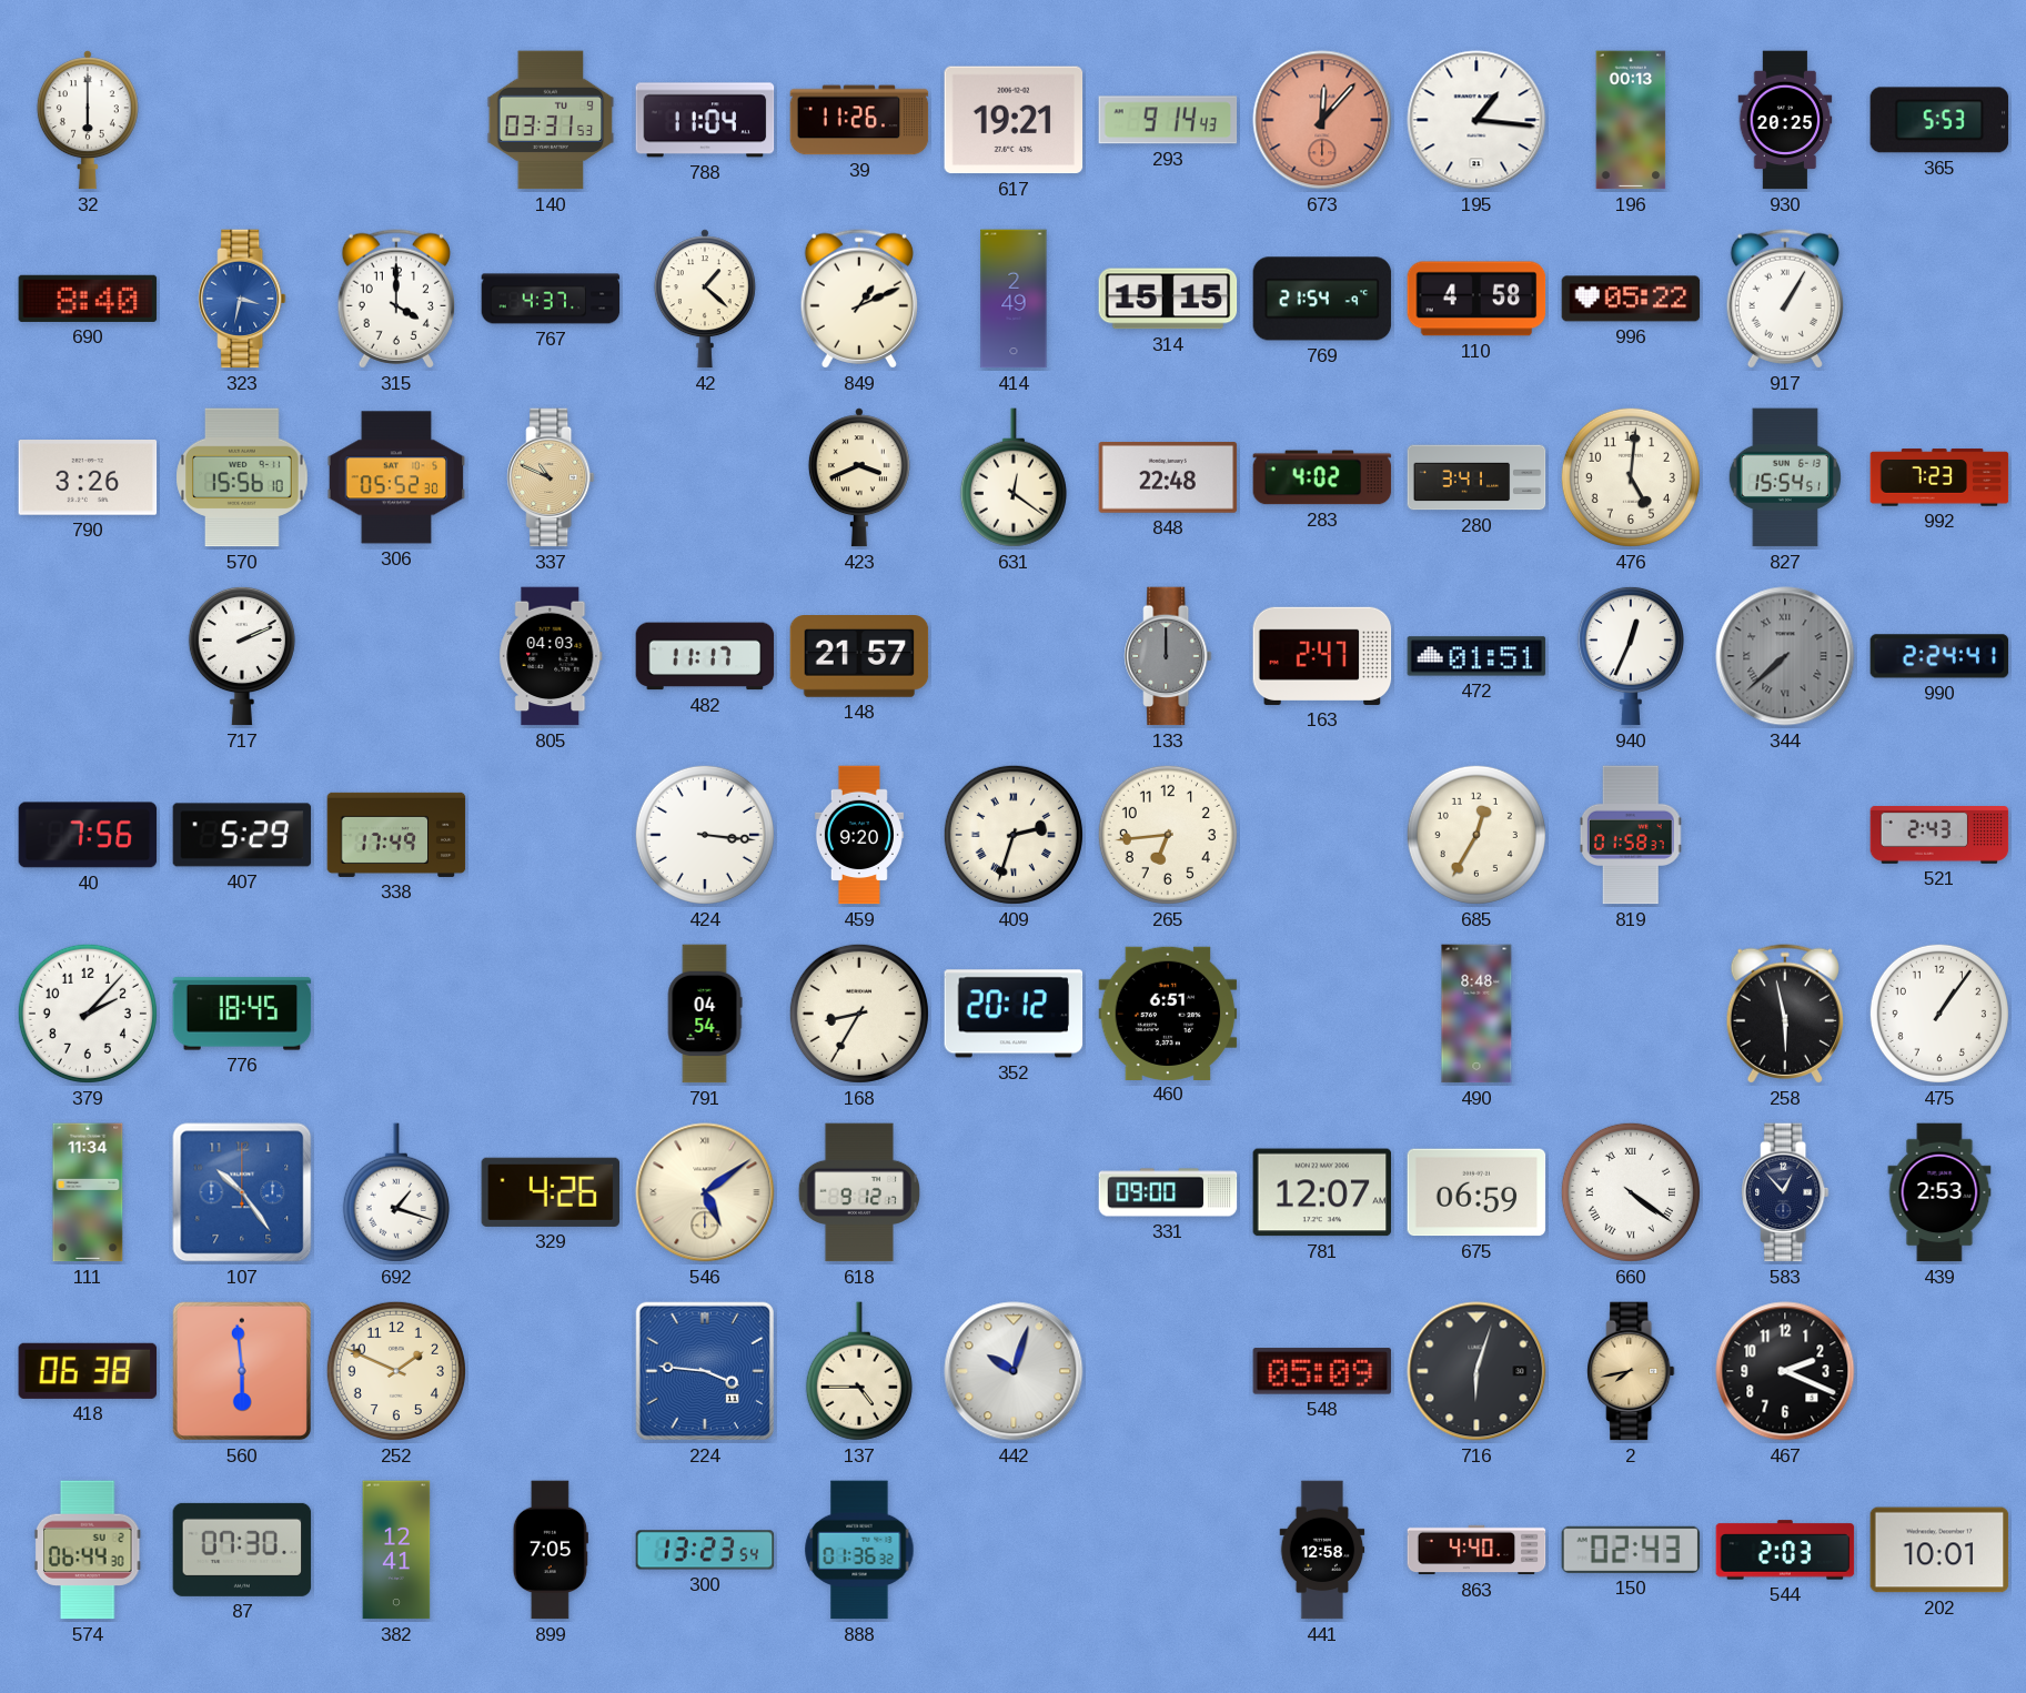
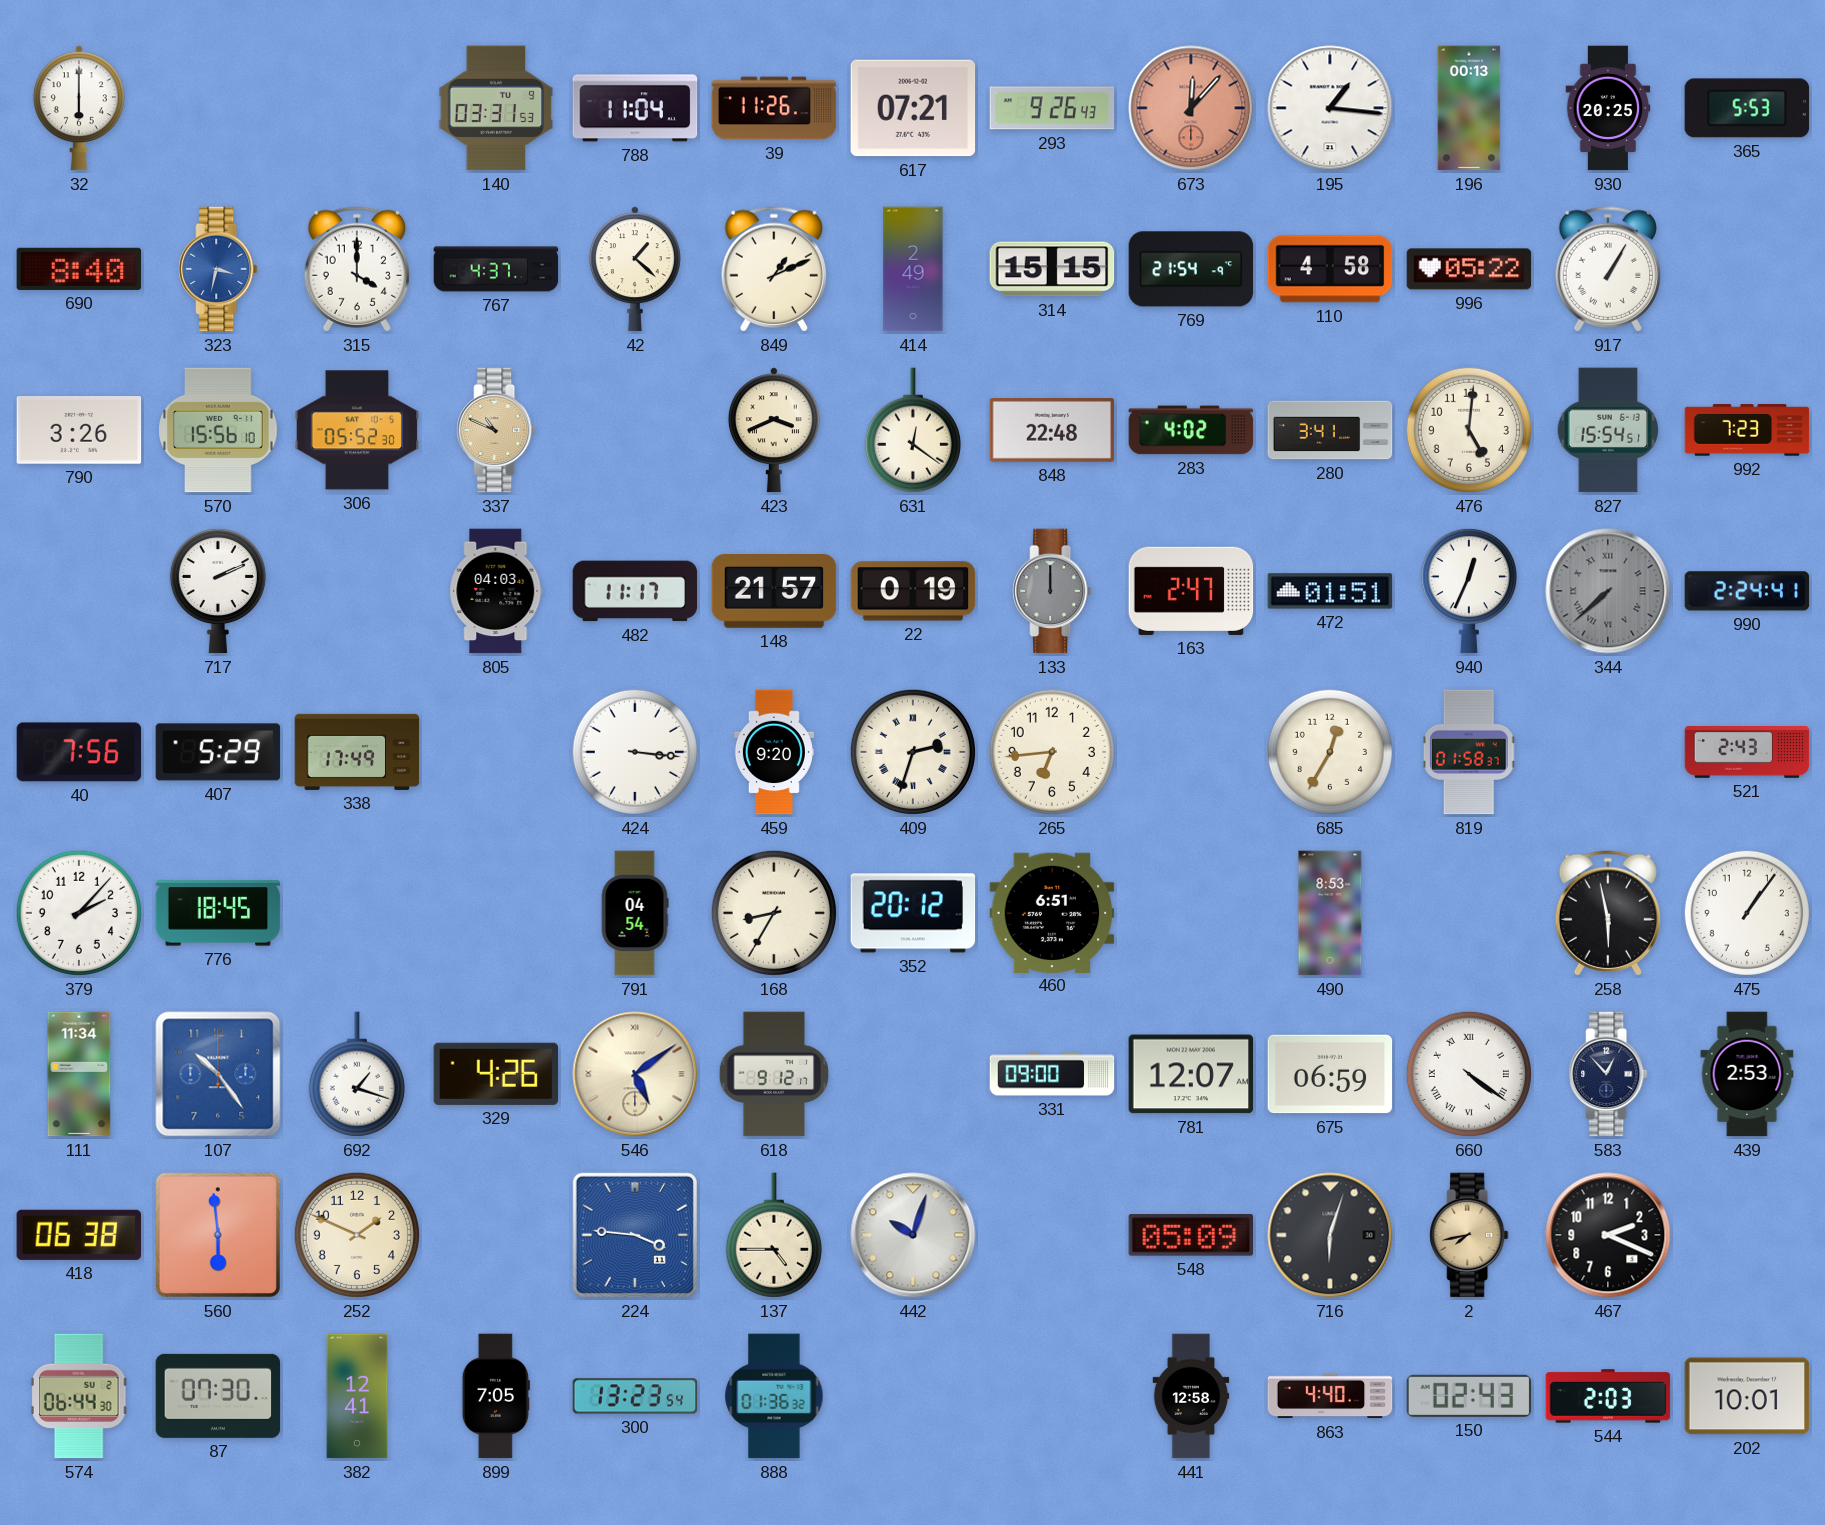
617: 19:21 -> 07:21
293: 9:14 -> 9:26
22: none -> 0:19
490: 8:48 -> 8:53
